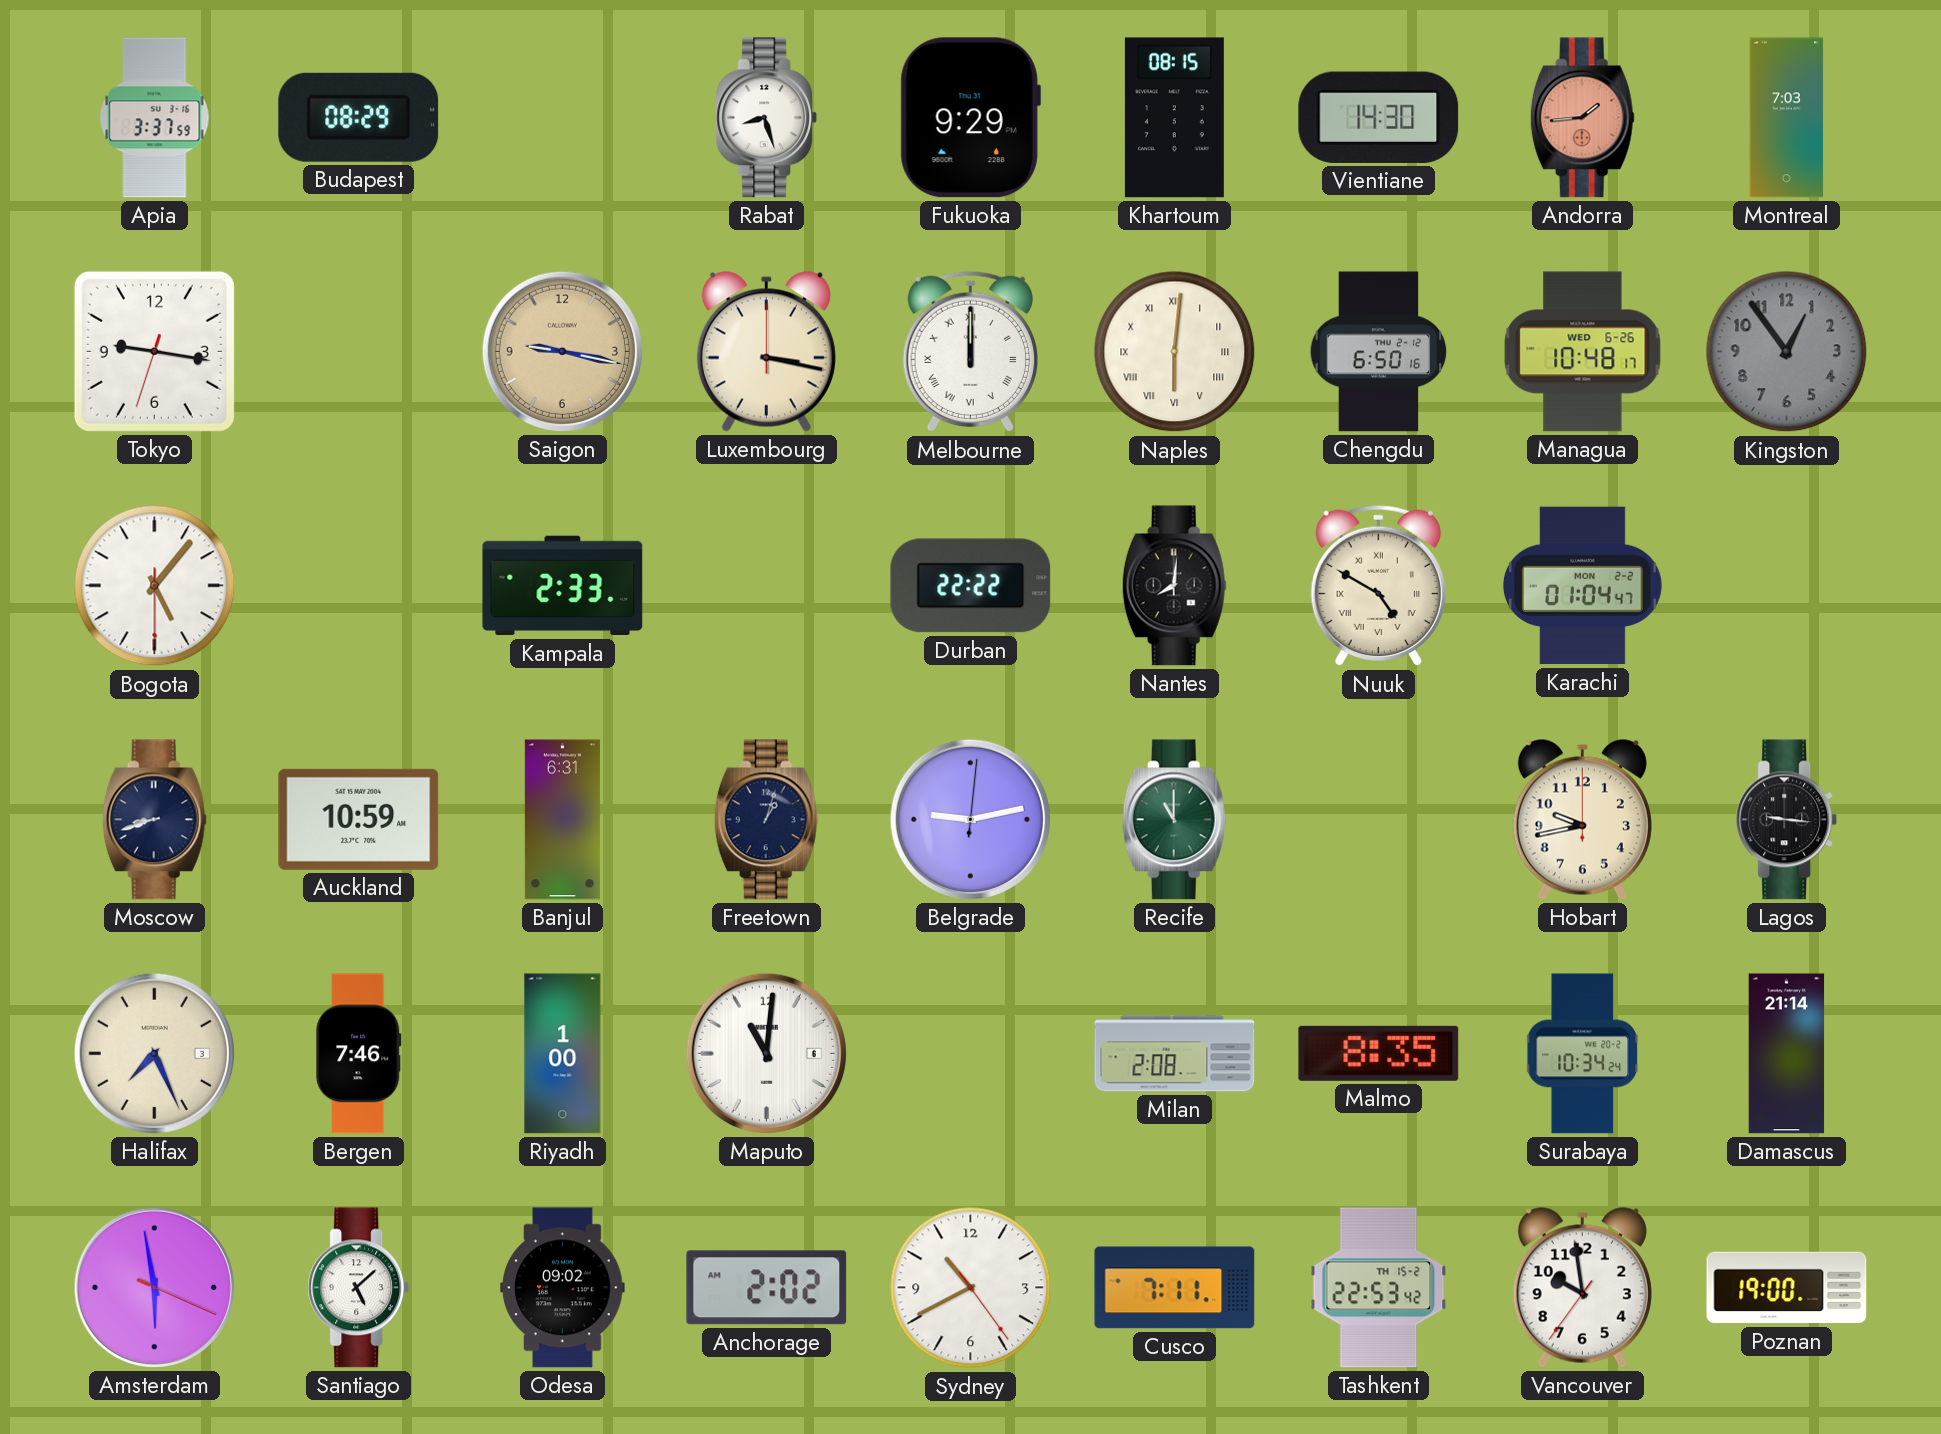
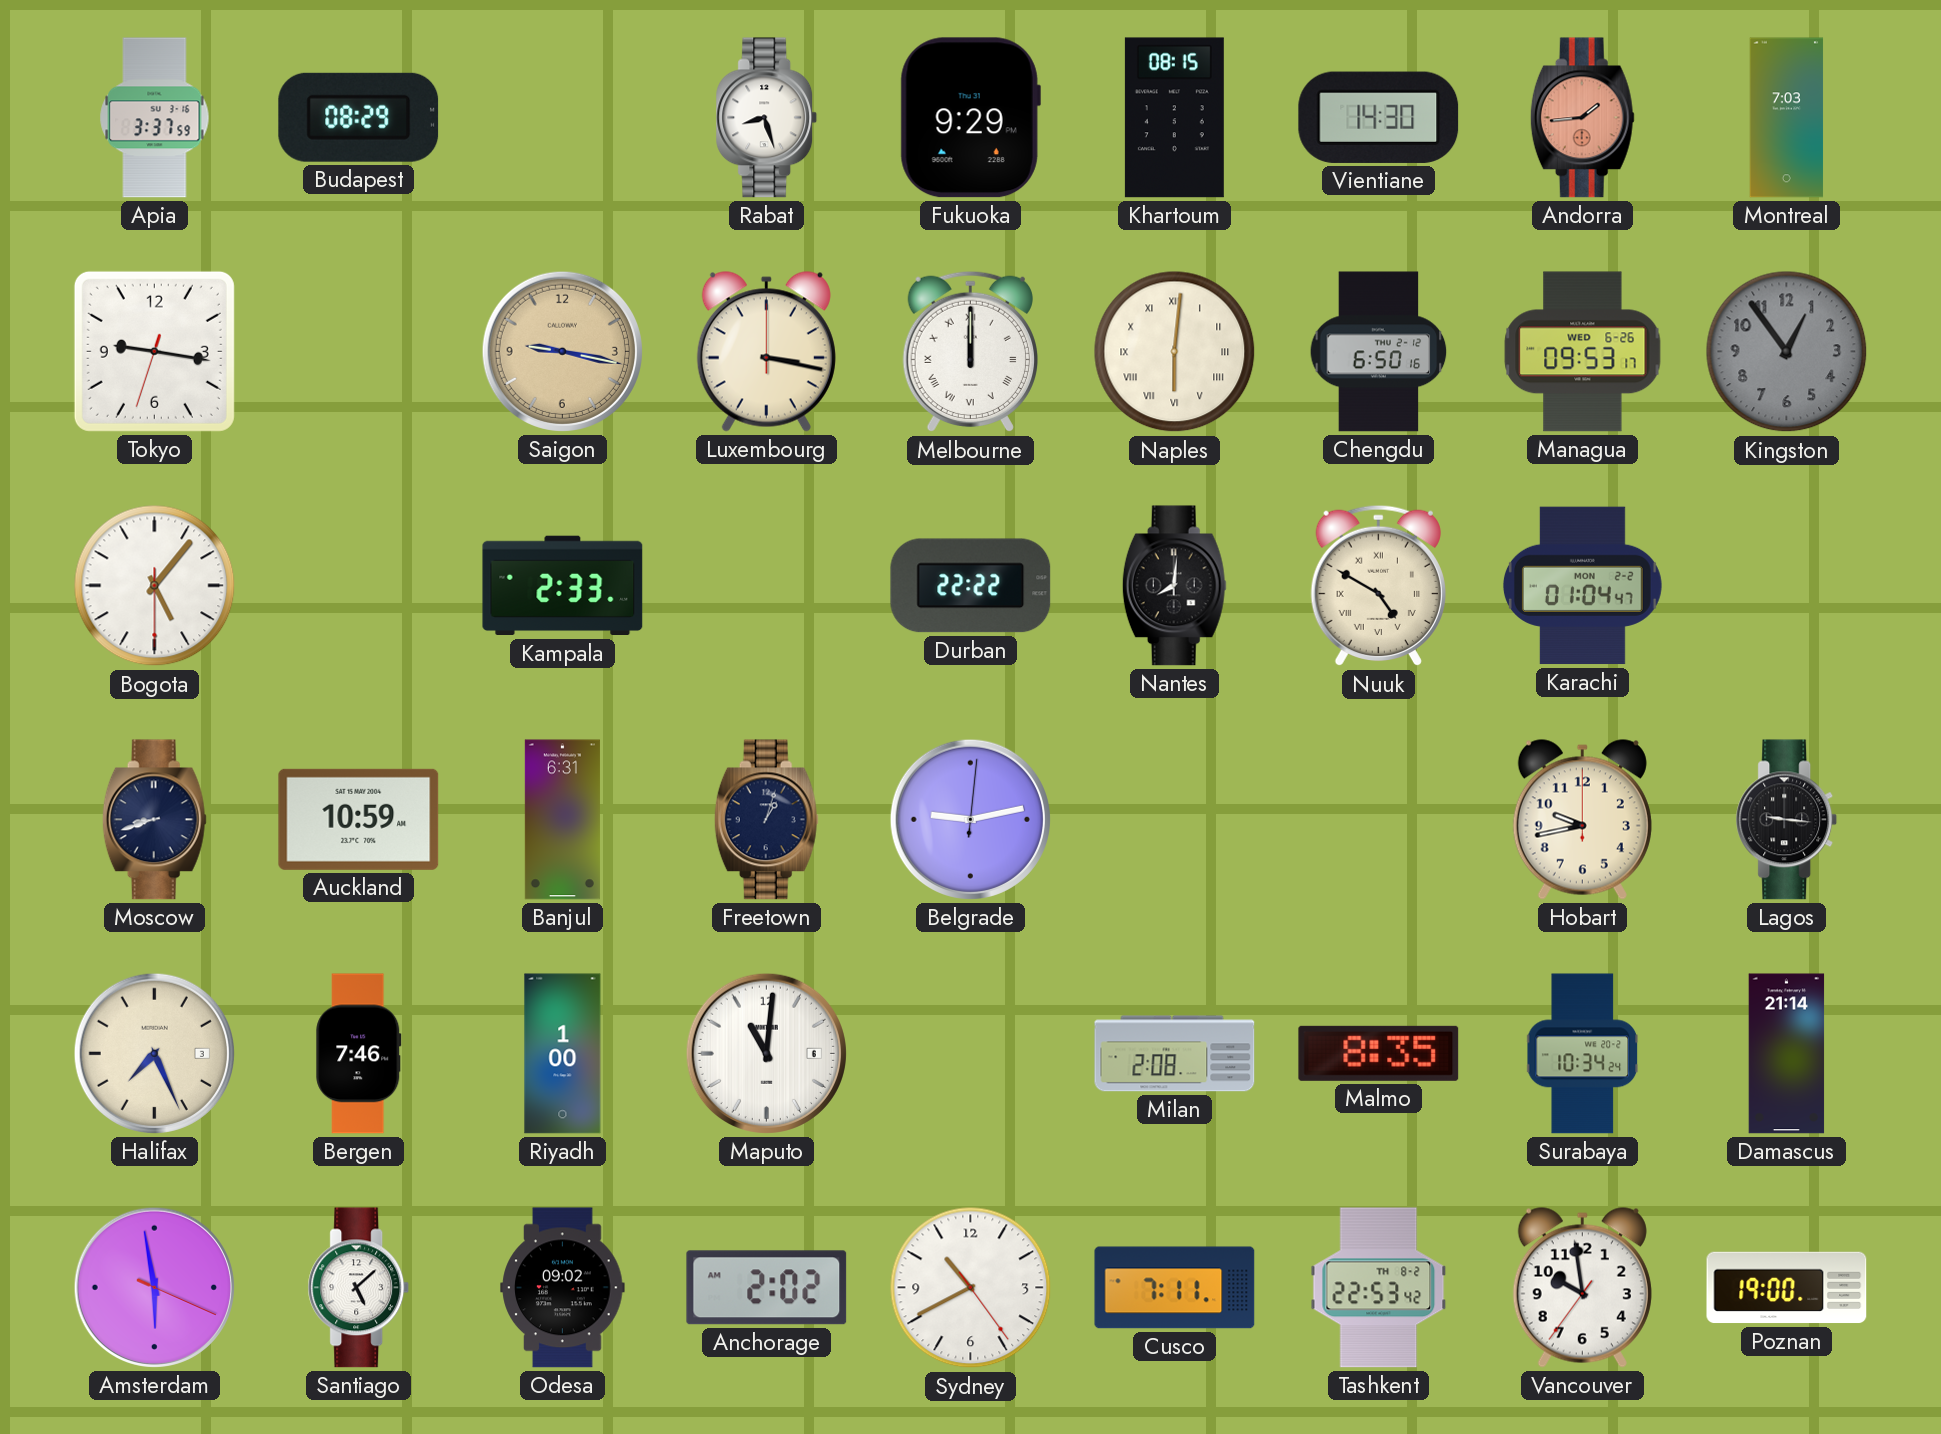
Managua: 10:48 -> 09:53
Recife: 11:00 -> none
Tashkent date: TH 15-2 -> TH 8-2
